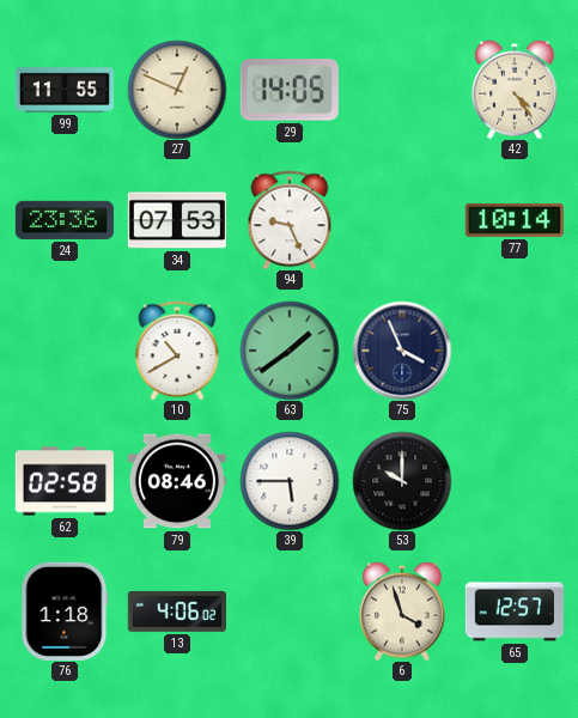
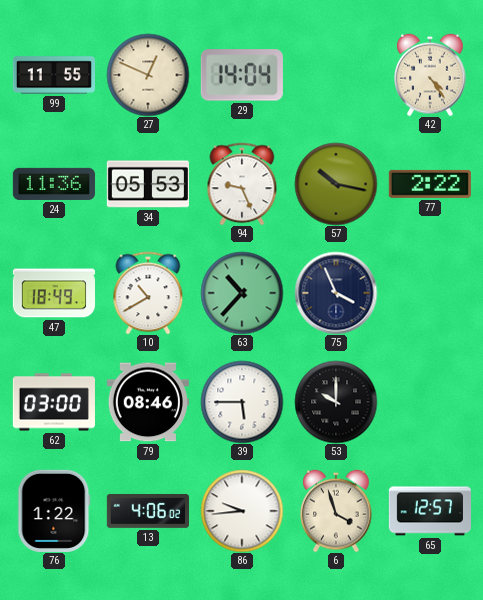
29: 14:05 -> 14:04
24: 23:36 -> 11:36
34: 07:53 -> 05:53
57: none -> 10:17
77: 10:14 -> 2:22
47: none -> 18:49
63: 1:39 -> 10:37
62: 02:58 -> 03:00
76: 1:18 -> 1:22
86: none -> 9:44
